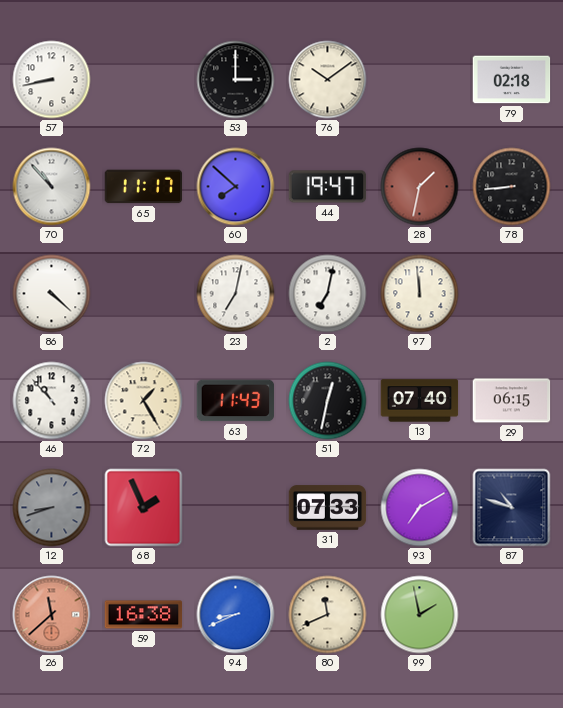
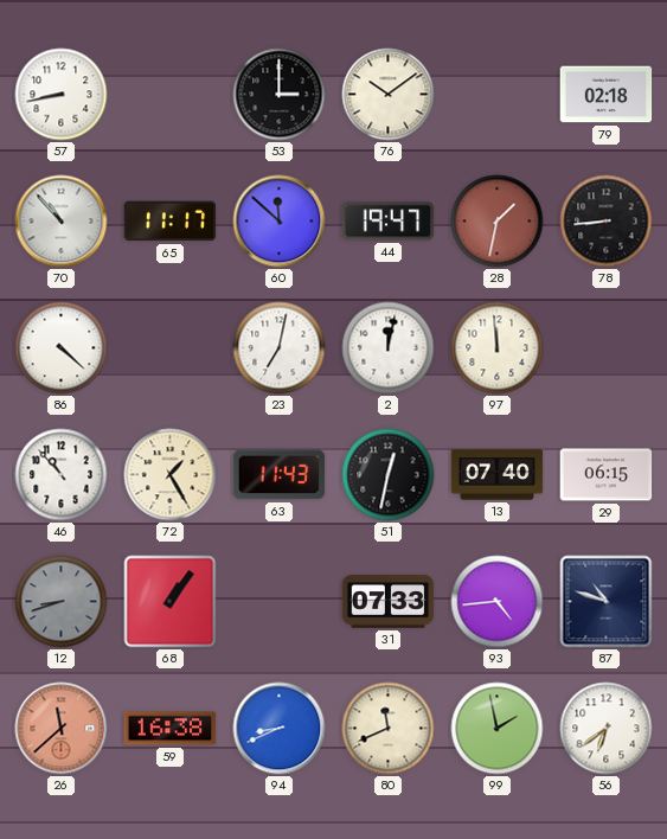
60: 7:52 -> 11:52
2: 7:02 -> 12:02
68: 1:56 -> 1:06
93: 7:10 -> 4:44
56: none -> 6:39
